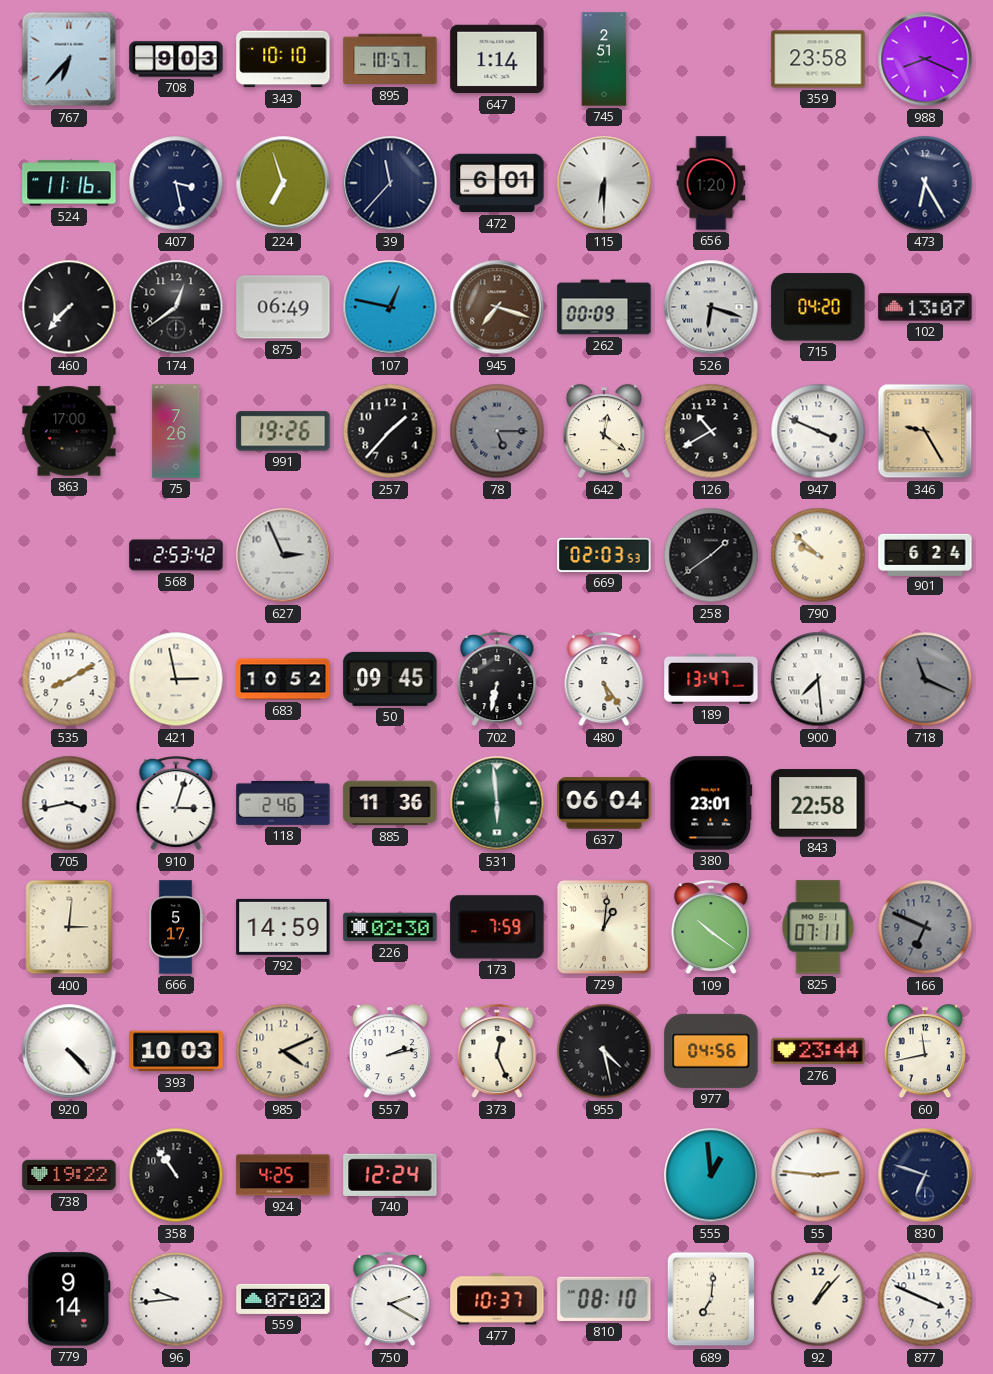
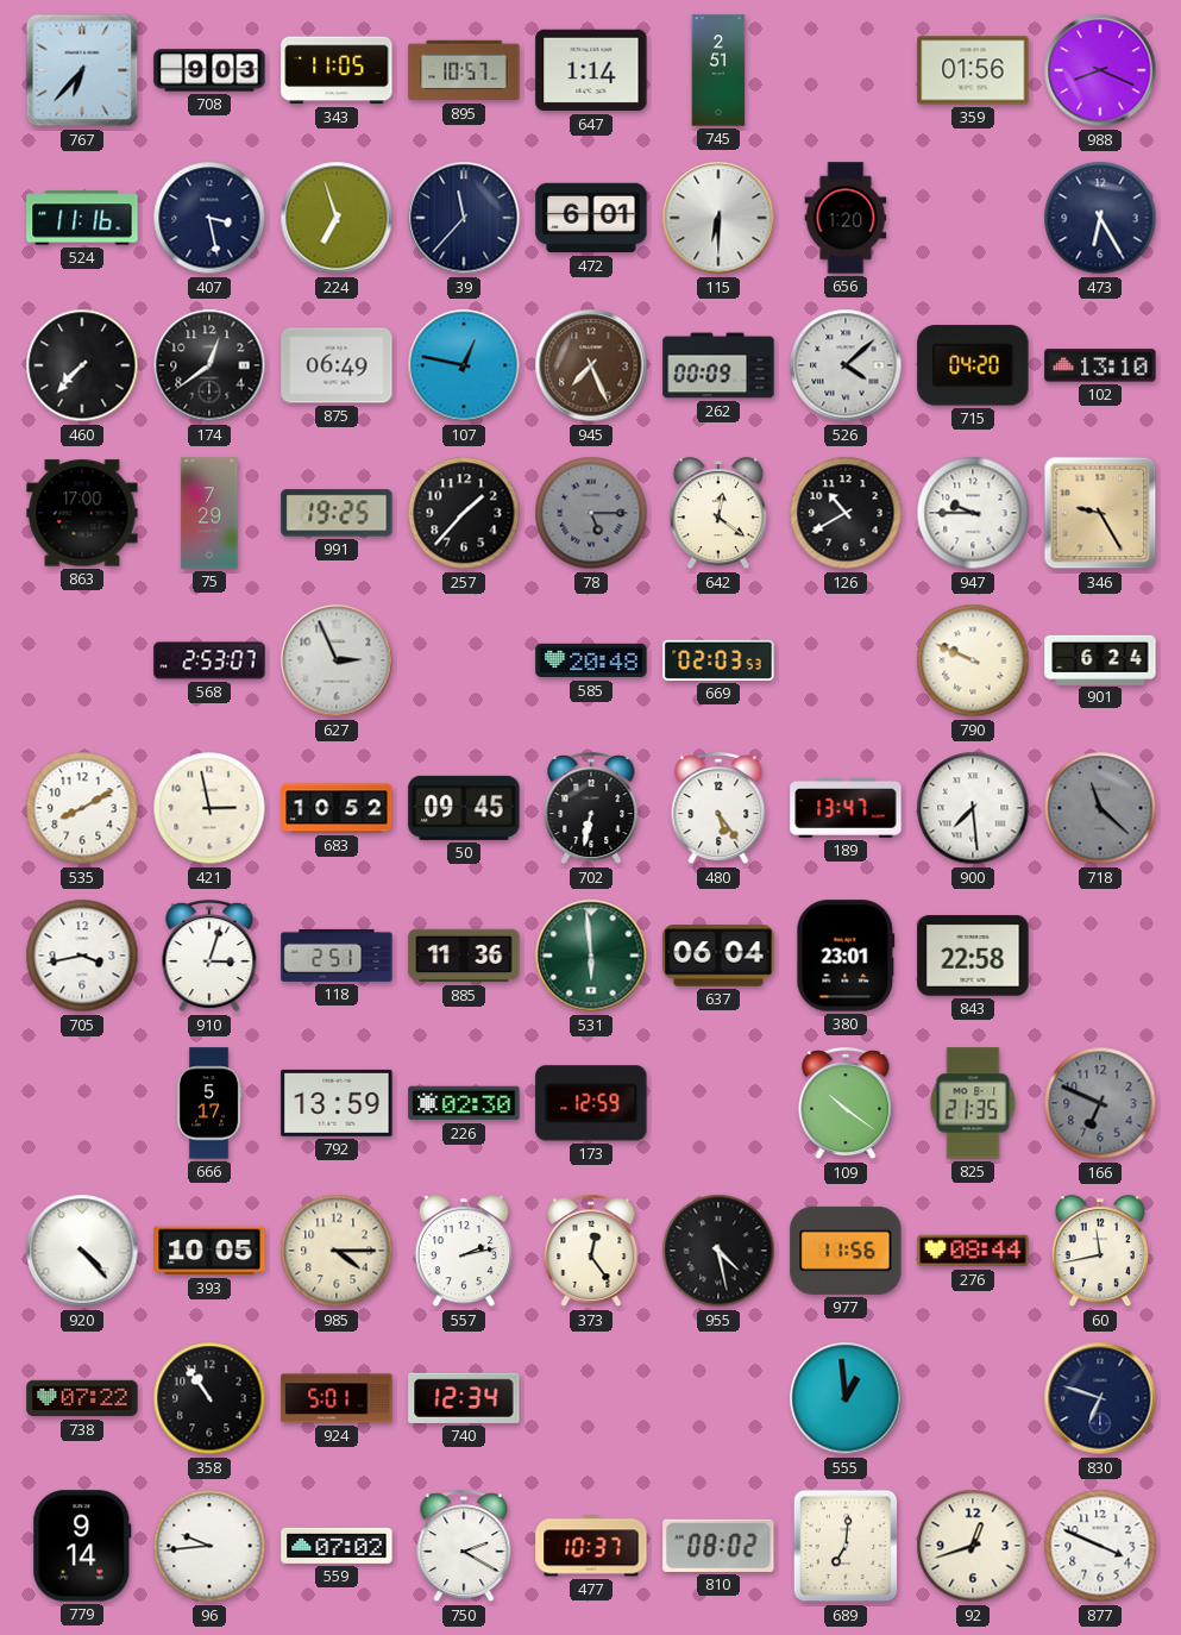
343: 10:10 -> 11:05
359: 23:58 -> 01:56
945: 7:18 -> 7:26
526: 6:18 -> 4:08
102: 13:07 -> 13:10
75: 7:26 -> 7:29
991: 19:26 -> 19:25
947: 3:49 -> 9:45
568: 2:53:42 -> 2:53:07
585: none -> 20:48
258: 1:39 -> none
790: 9:52 -> 9:49
718: 11:19 -> 11:22
118: 2:46 -> 2:51
400: 3:01 -> none
792: 14:59 -> 13:59
173: 7:59 -> 12:59
729: 1:01 -> none
825: 07:11 -> 21:35
393: 10:03 -> 10:05
985: 4:11 -> 4:15
373: 12:26 -> 12:24
977: 04:56 -> 11:56
276: 23:44 -> 08:44
738: 19:22 -> 07:22
924: 4:25 -> 5:01
740: 12:24 -> 12:34
55: 2:46 -> none
810: 08:10 -> 08:02
92: 1:07 -> 12:42
